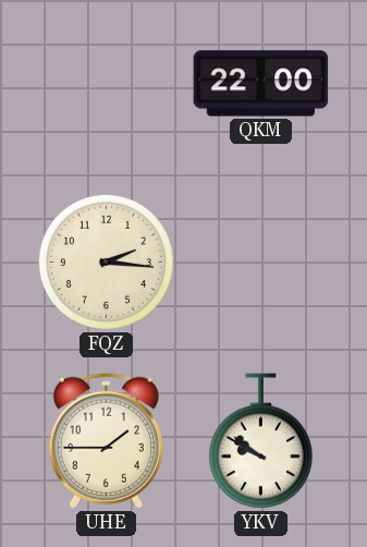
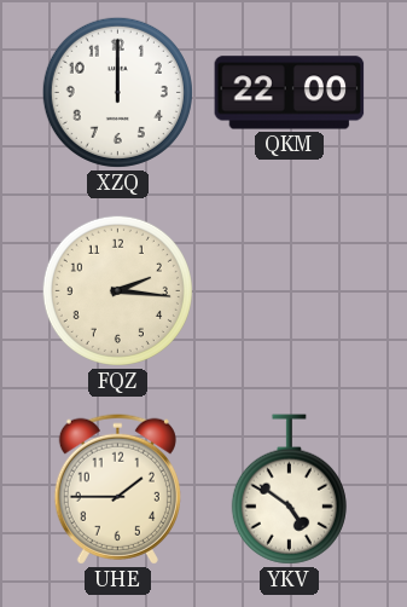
XZQ: none -> 12:00
YKV: 9:51 -> 4:51
